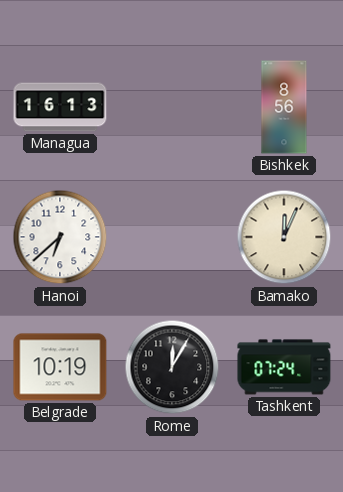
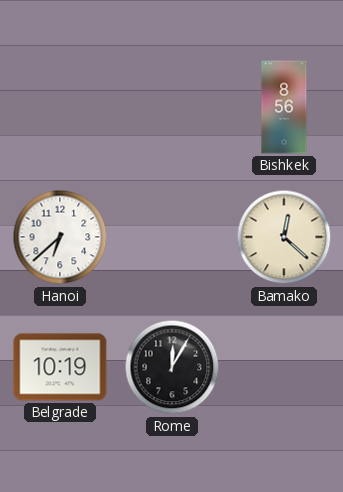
Managua: 16:13 -> none
Bamako: 12:04 -> 12:22
Tashkent: 07:24 -> none
